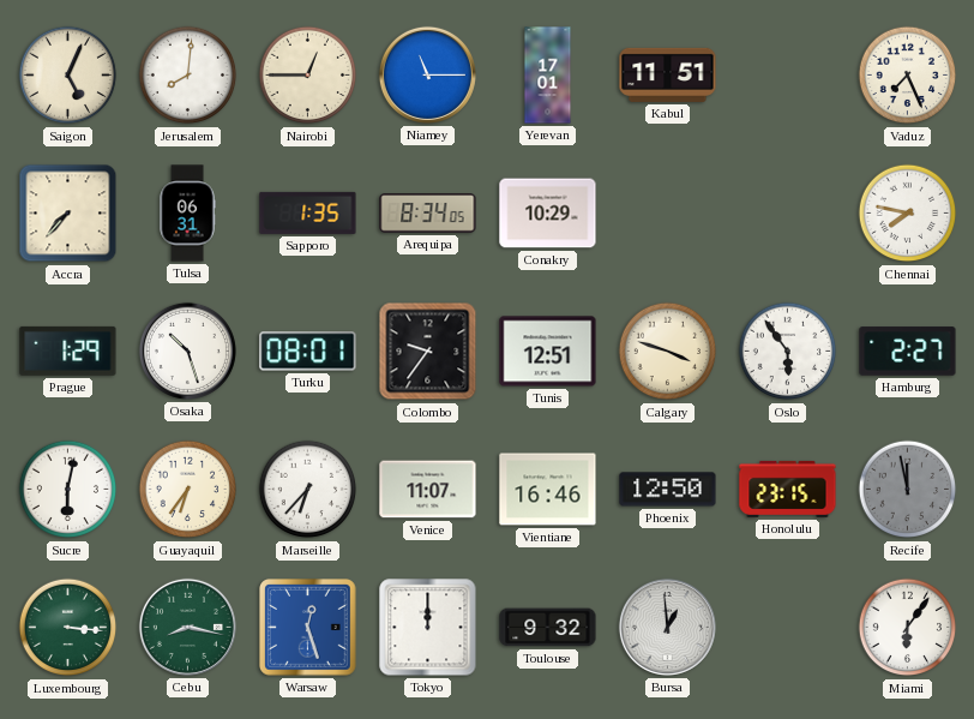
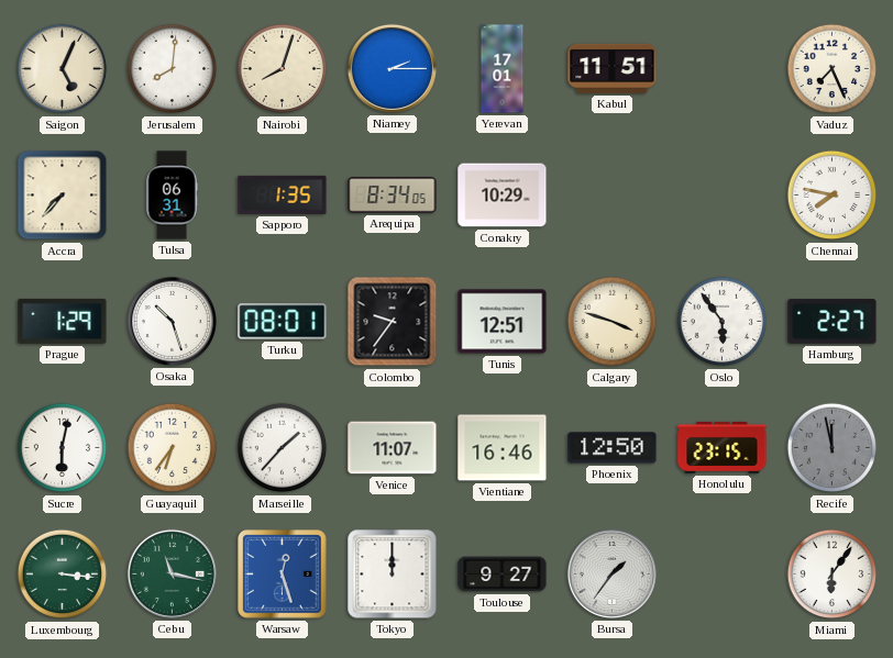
Nairobi: 12:45 -> 8:03
Niamey: 11:15 -> 2:15
Marseille: 6:37 -> 1:37
Cebu: 8:17 -> 11:17
Toulouse: 9:32 -> 9:27
Bursa: 12:59 -> 1:36
